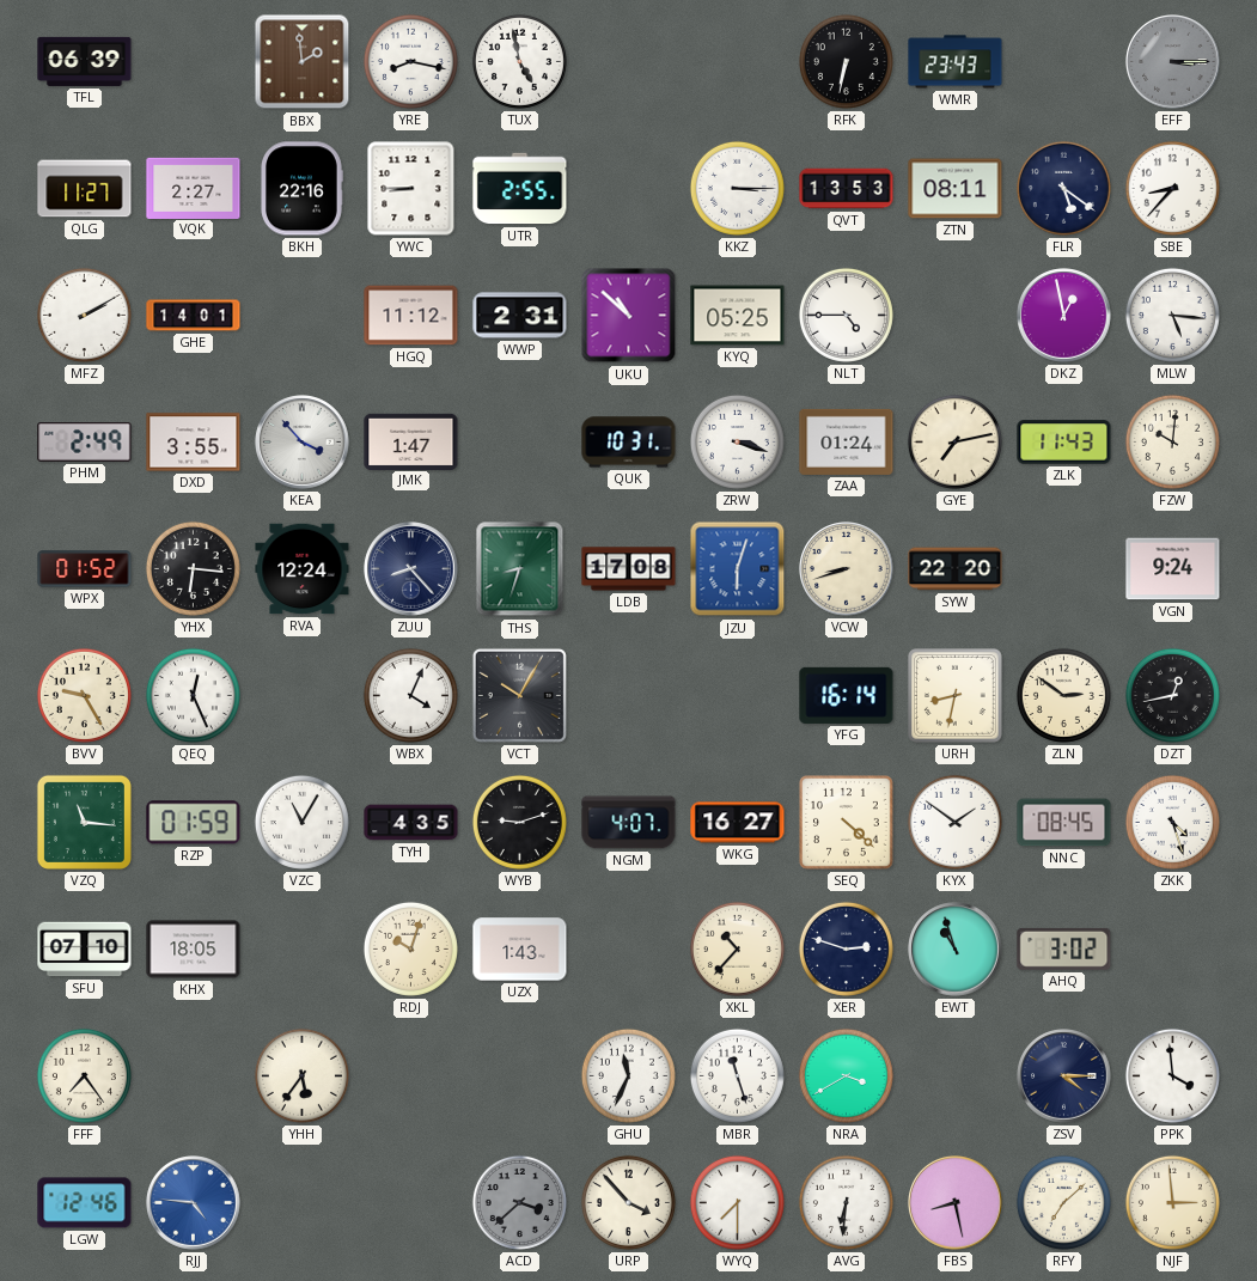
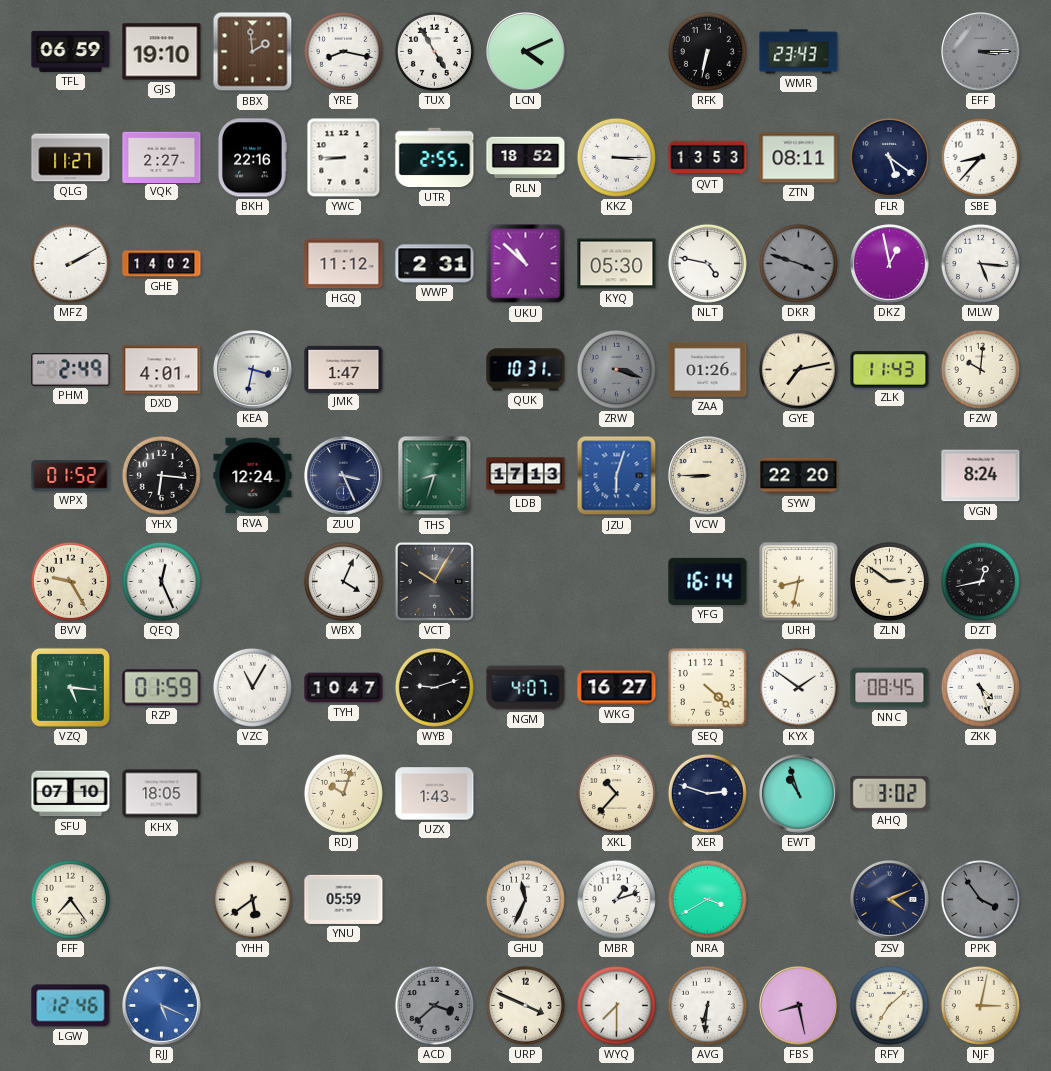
TFL: 06:39 -> 06:59
GJS: none -> 19:10
TUX: 4:58 -> 4:55
LCN: none -> 4:11
RLN: none -> 18:52
GHE: 14:01 -> 14:02
KYQ: 05:25 -> 05:30
NLT: 4:45 -> 4:47
DKR: none -> 3:48
DXD: 3:55 -> 4:01
KEA: 3:53 -> 3:32
ZRW dial: white -> grey
ZAA: 01:24 -> 01:26
ZUU: 8:23 -> 3:26
LDB: 17:08 -> 17:13
VCW: 8:42 -> 8:45
VGN: 9:24 -> 8:24
VZQ: 11:16 -> 5:16
TYH: 4:35 -> 10:47
YHH: 5:36 -> 5:39
YNU: none -> 05:59
MBR: 11:27 -> 1:12
ZSV: 4:15 -> 4:11
PPK: 3:59 -> 3:54
PPK dial: white -> grey
RJJ: 4:46 -> 5:19
URP: 3:53 -> 3:49
NJF: 2:59 -> 3:02
